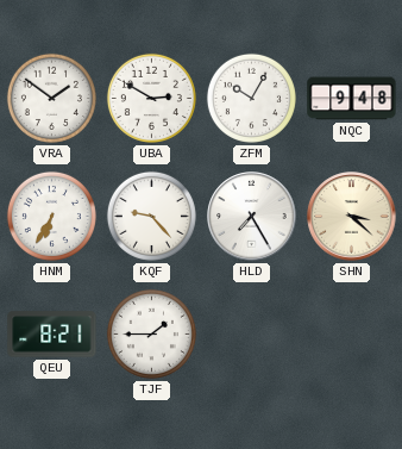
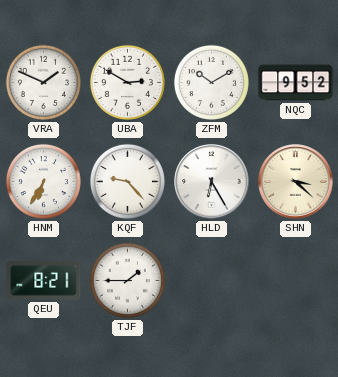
VRA: 1:51 -> 1:49
ZFM: 10:05 -> 10:10
NQC: 9:48 -> 9:52
HLD: 7:25 -> 6:25
